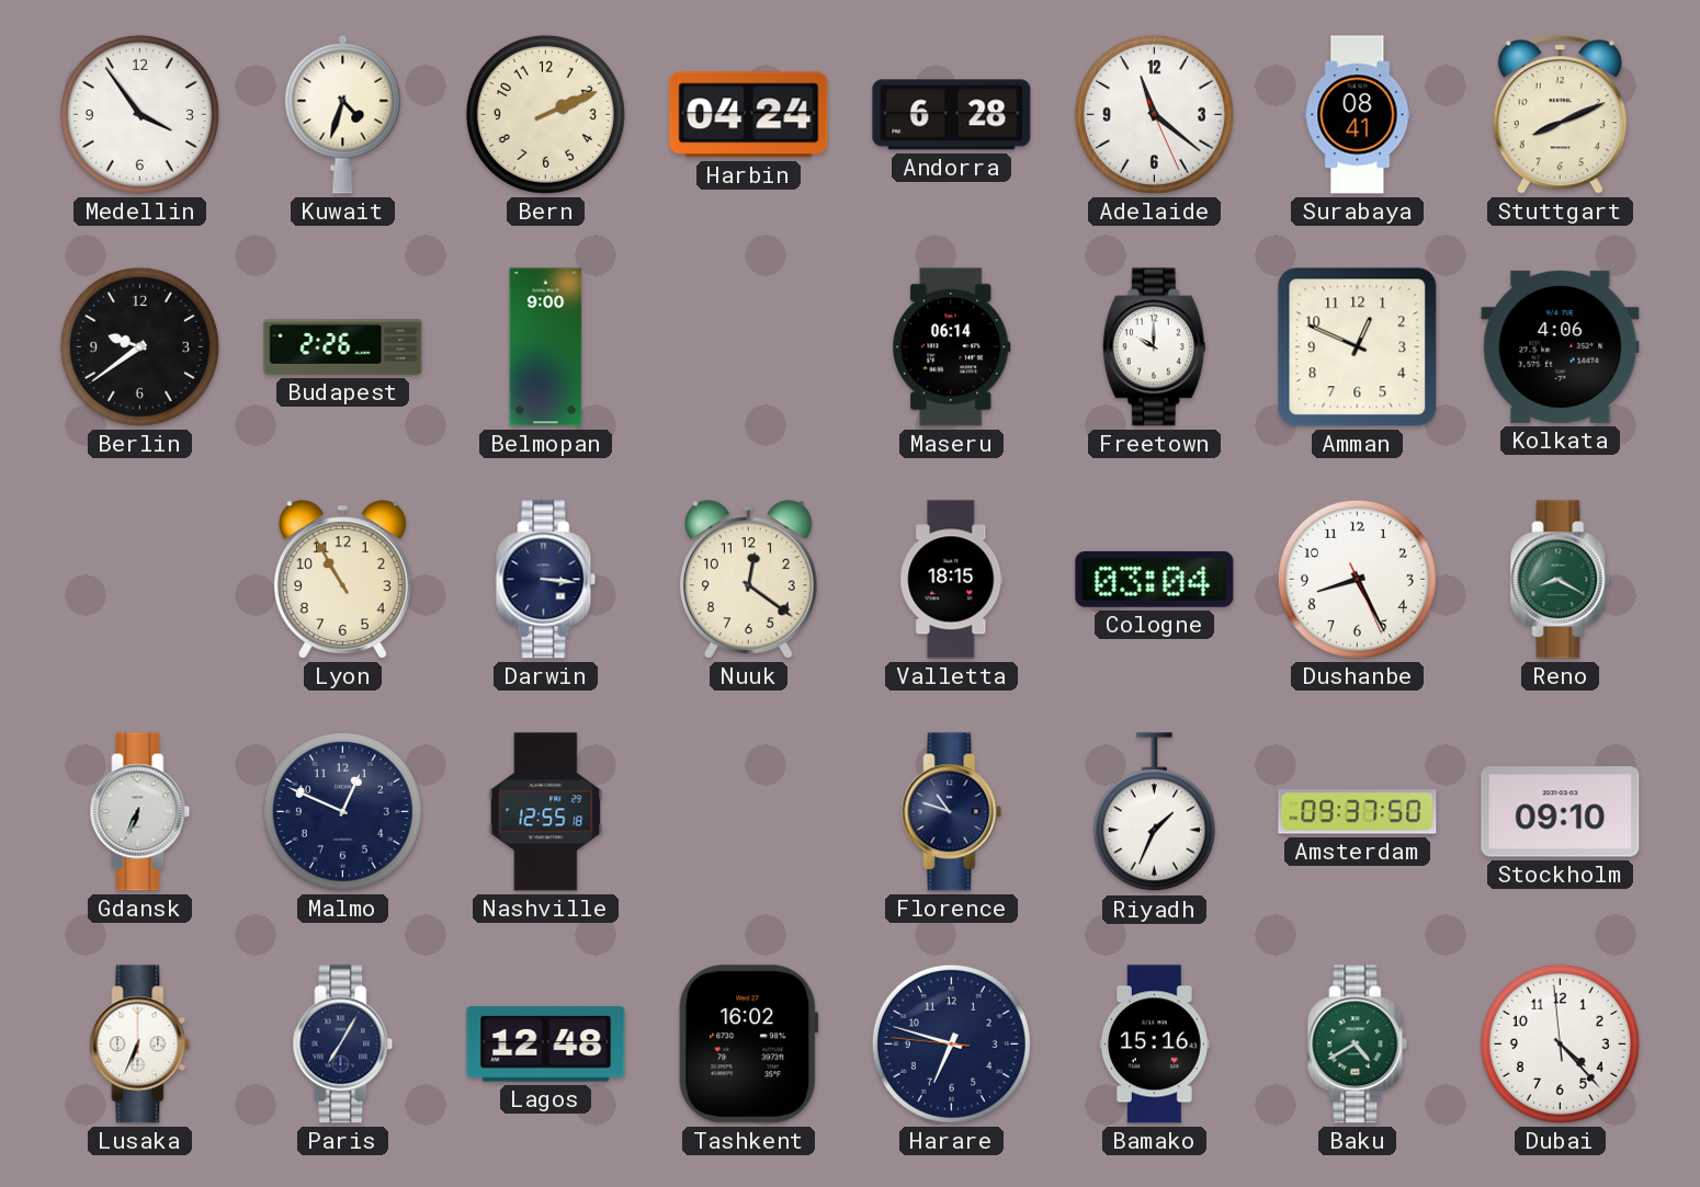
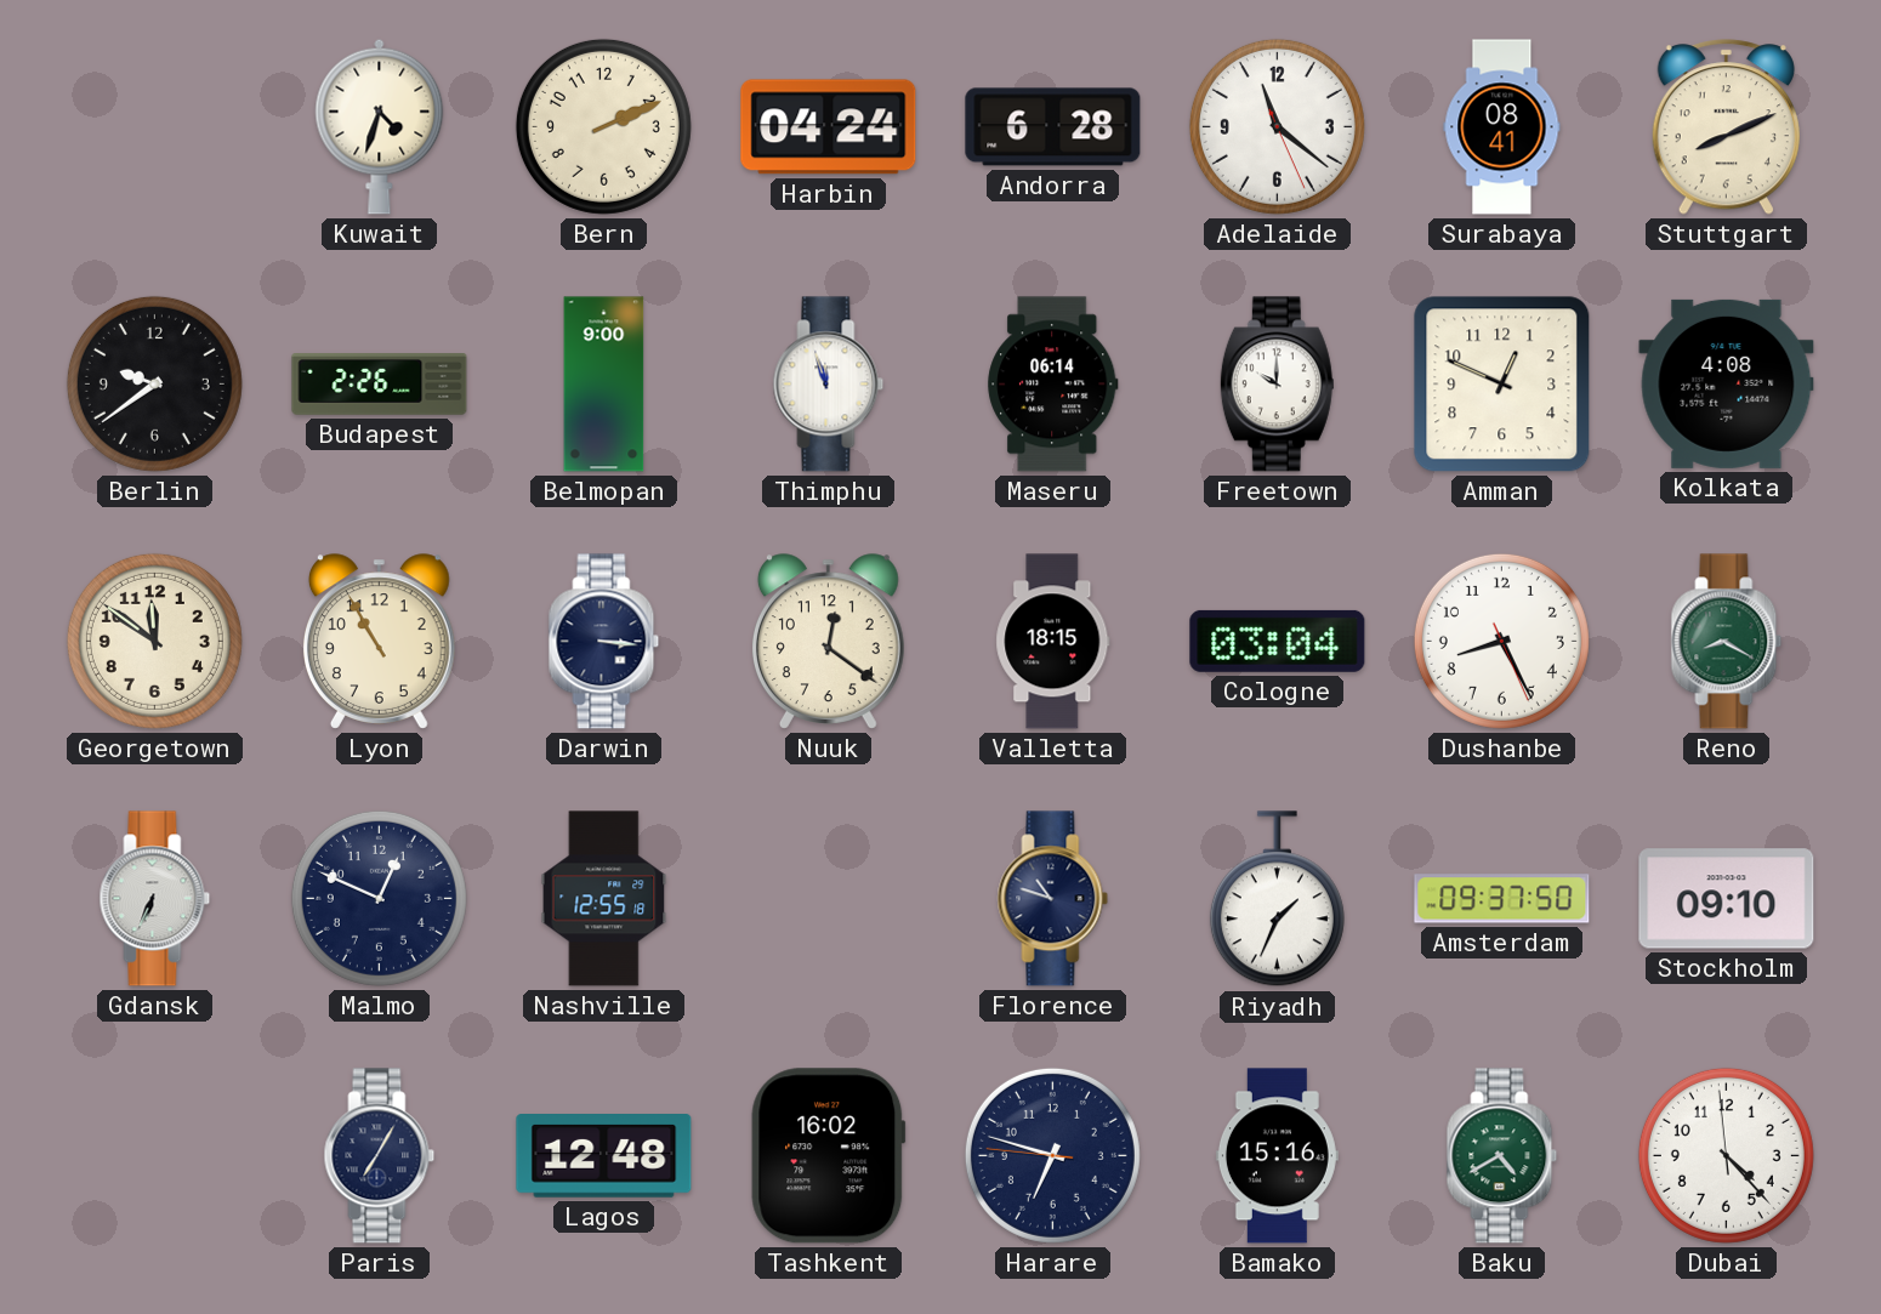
Medellin: 3:54 -> none
Thimphu: none -> 11:57
Kolkata: 4:06 -> 4:08
Georgetown: none -> 11:51
Lusaka: 6:34 -> none
